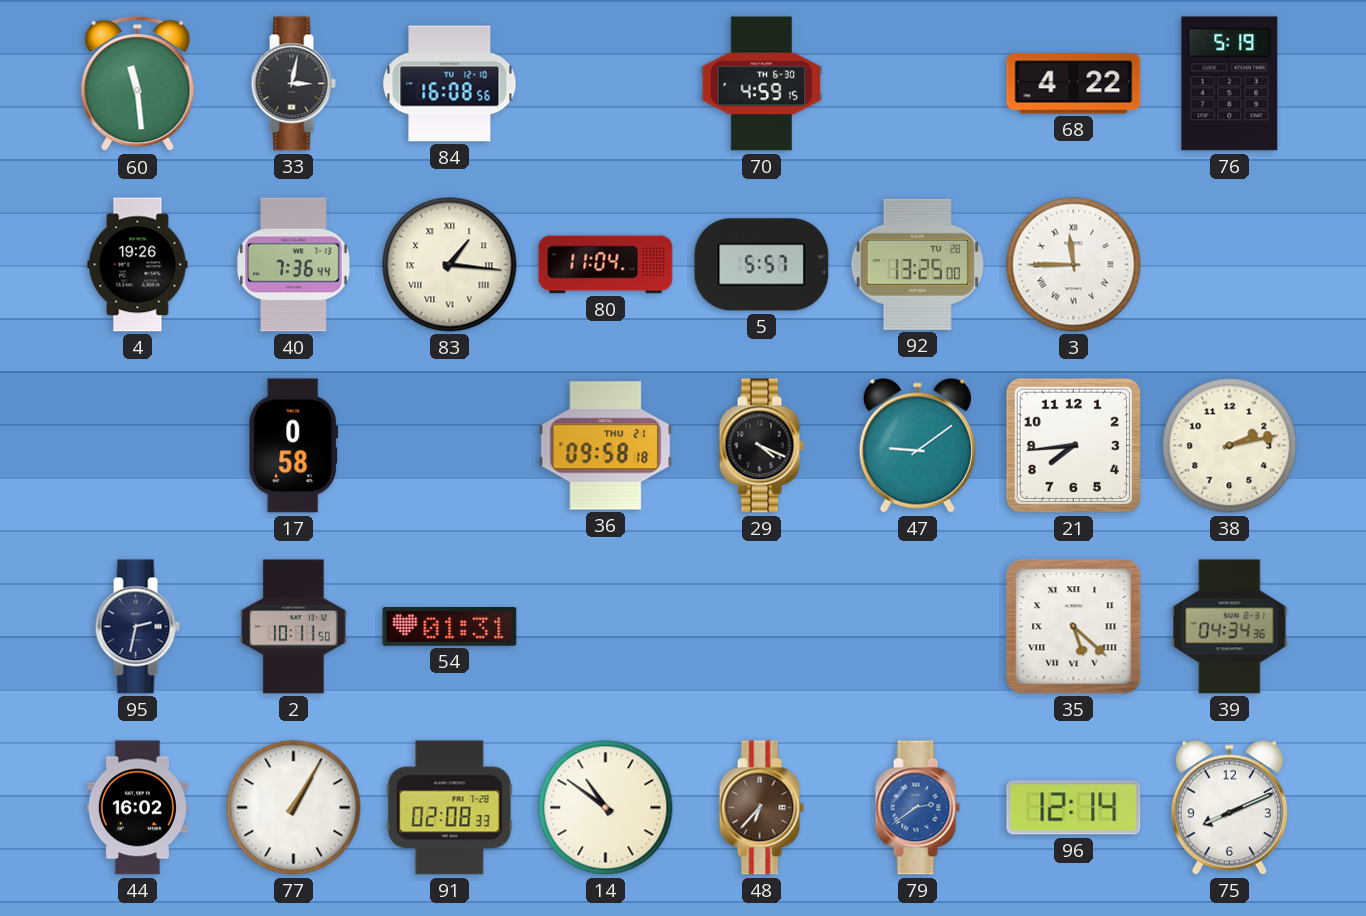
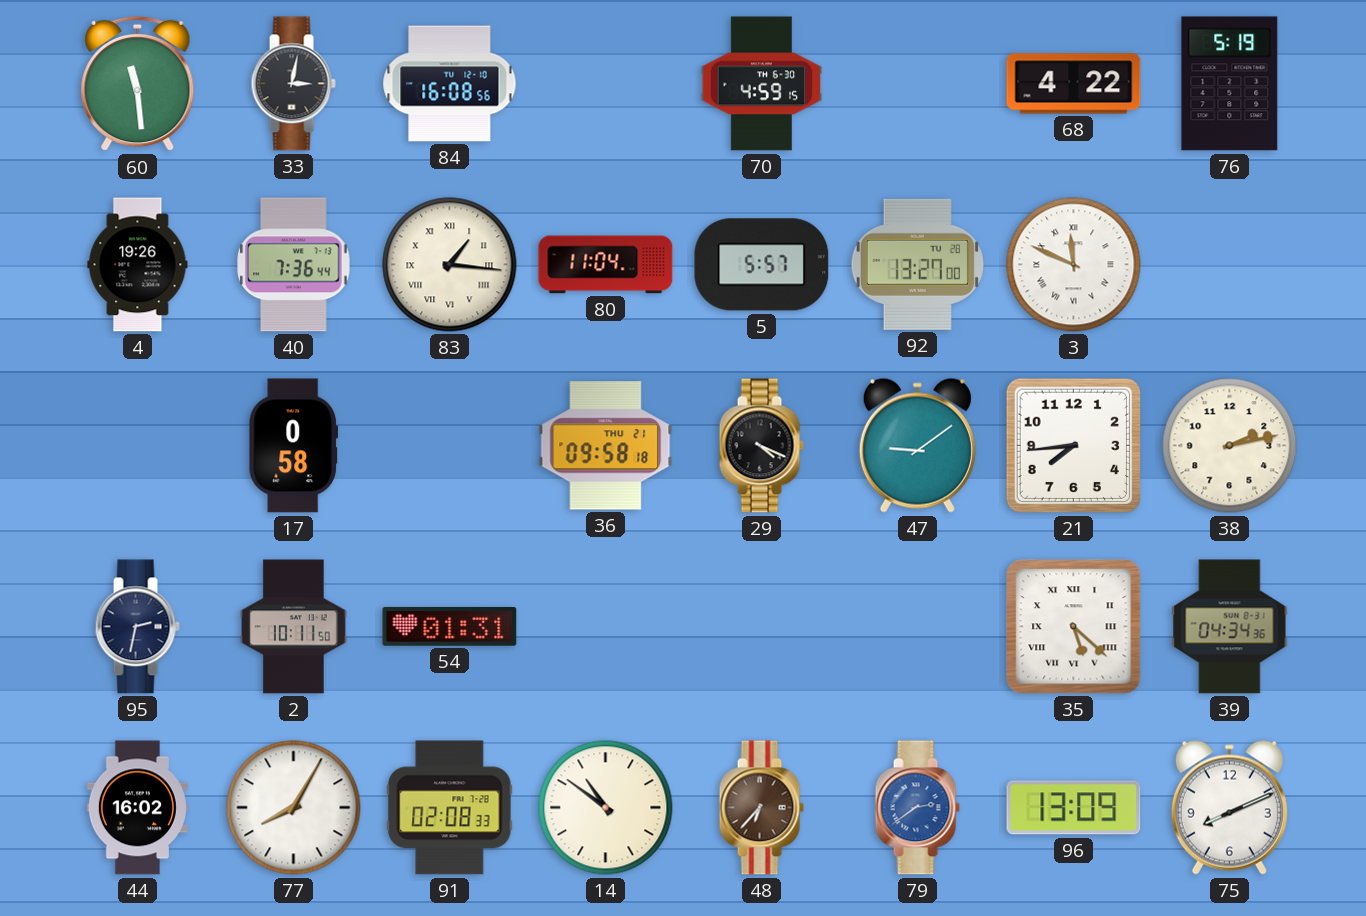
92: 13:25 -> 13:27
3: 11:45 -> 11:49
77: 1:05 -> 8:05
96: 12:14 -> 13:09
